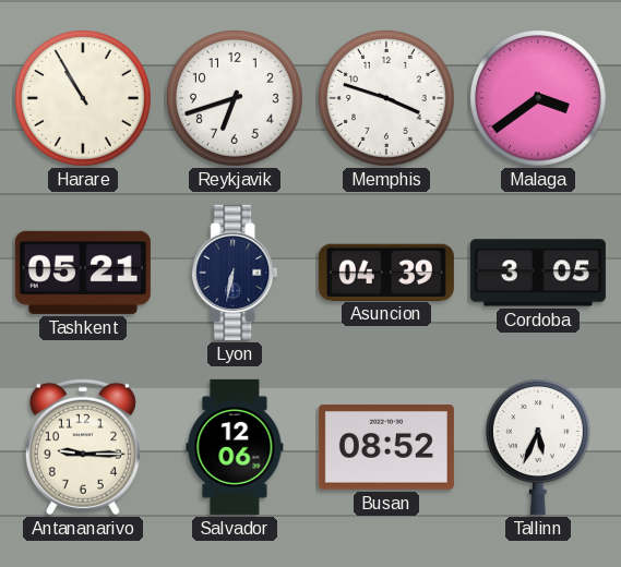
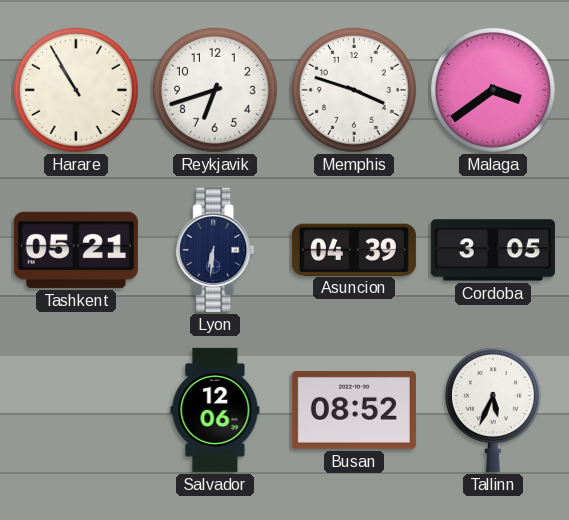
Lyon: 6:32 -> 6:31
Antananarivo: 9:15 -> none
